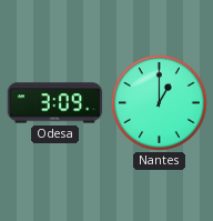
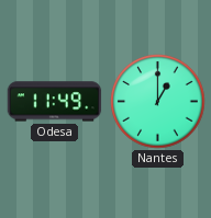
Odesa: 3:09 -> 11:49
